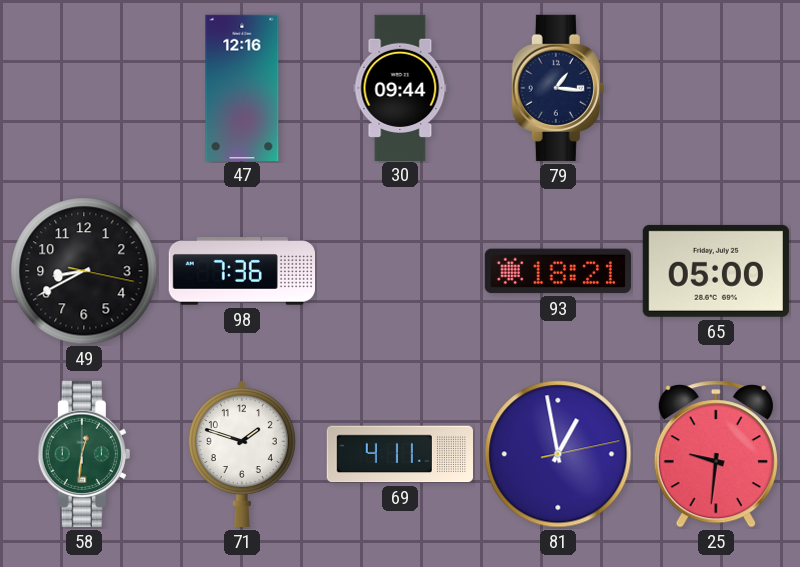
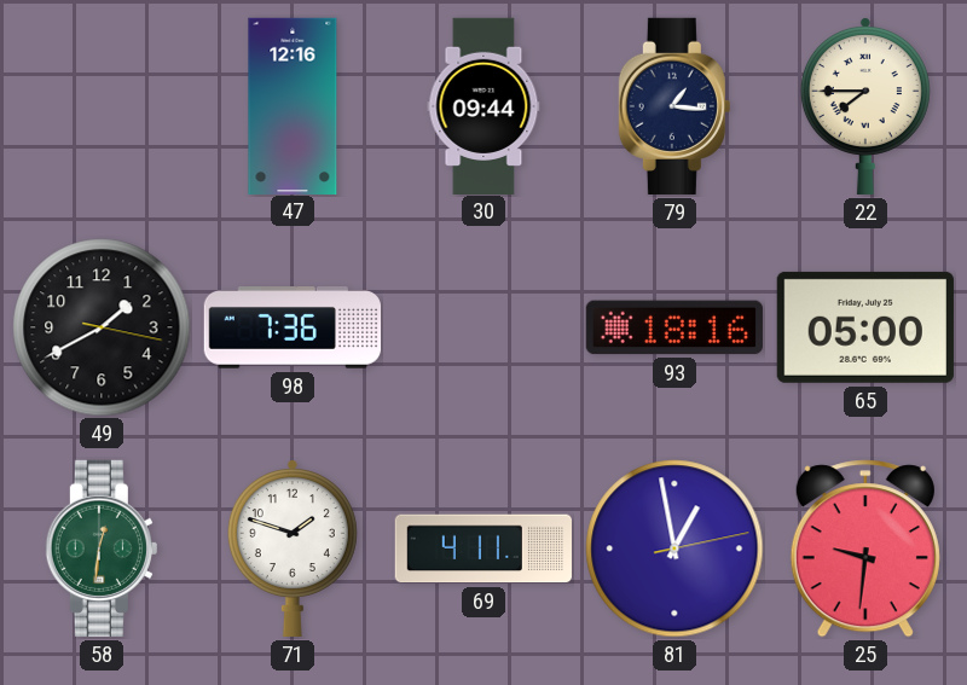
22: none -> 7:45
49: 8:40 -> 1:40
93: 18:21 -> 18:16
